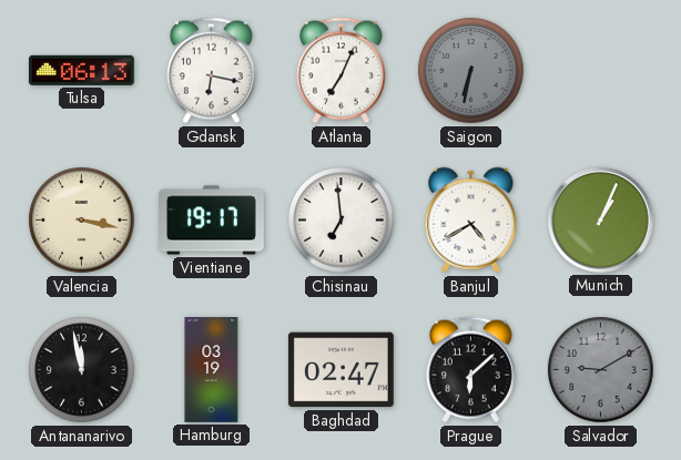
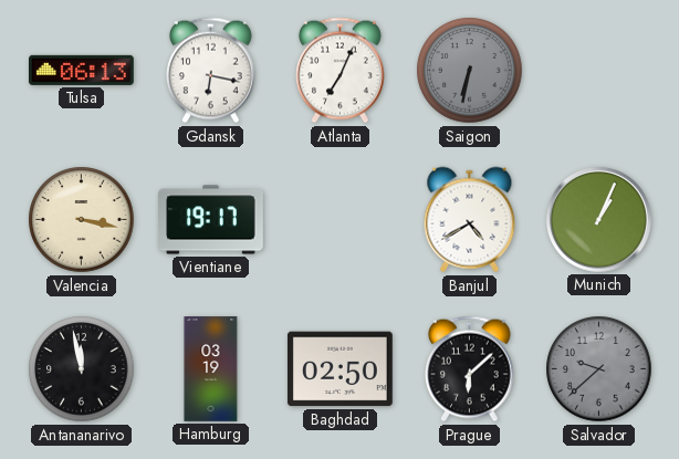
Chisinau: 6:59 -> none
Baghdad: 02:47 -> 02:50
Salvador: 9:10 -> 9:38
